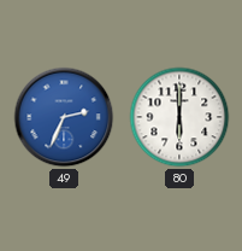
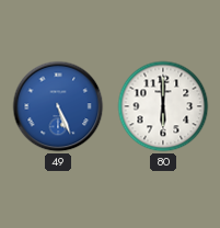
49: 2:34 -> 5:26
